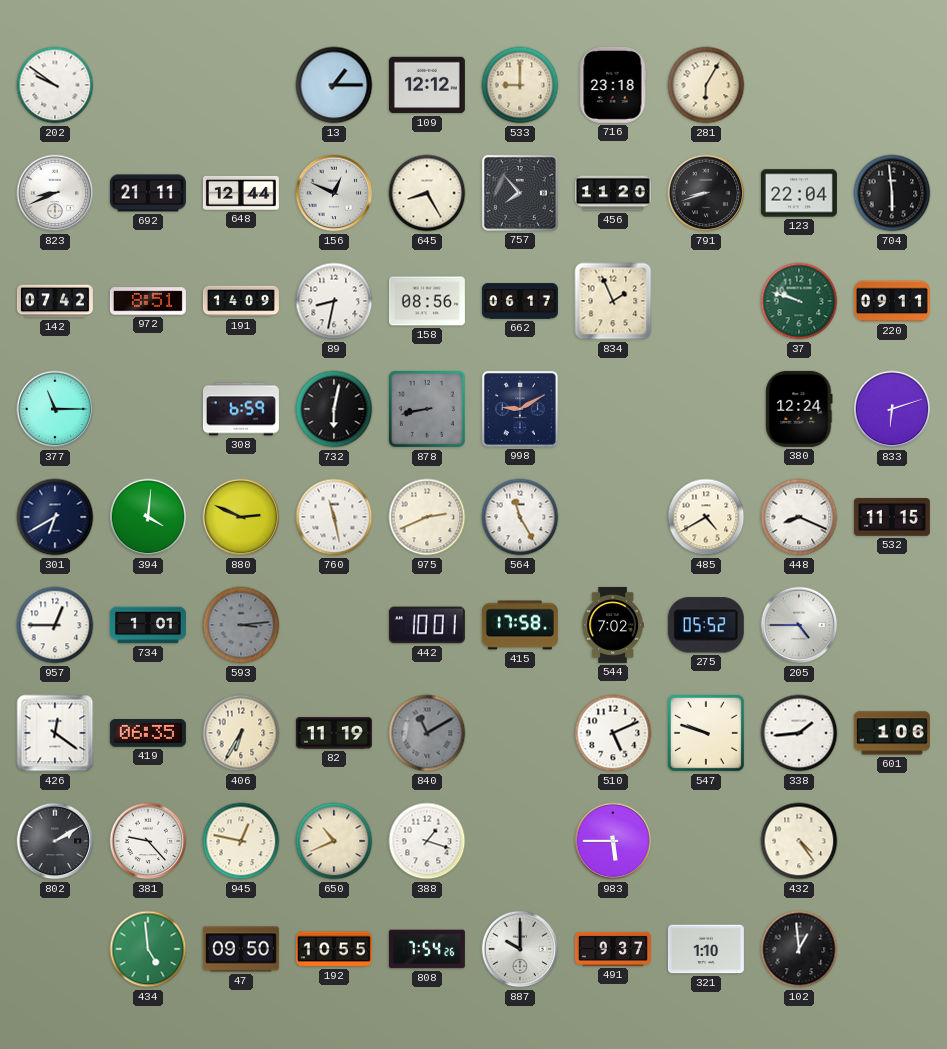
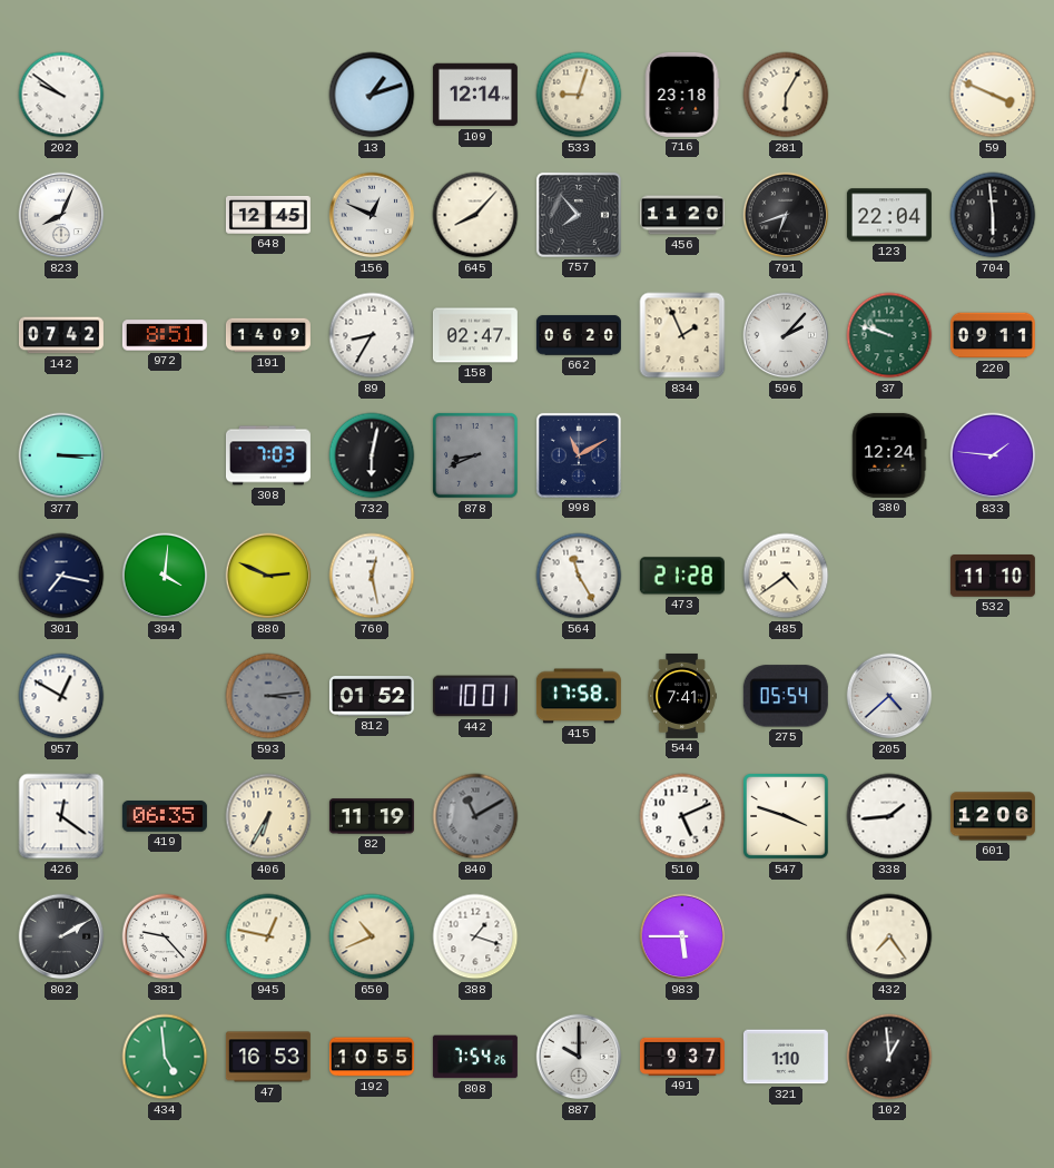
13: 1:15 -> 1:12
109: 12:12 -> 12:14
533: 9:00 -> 9:03
59: none -> 3:49
823: 8:41 -> 8:04
692: 21:11 -> none
648: 12:44 -> 12:45
645: 8:25 -> 8:07
791: 8:42 -> 6:42
89: 8:32 -> 8:35
158: 08:56 -> 02:47
662: 06:17 -> 06:20
596: none -> 2:07
377: 11:15 -> 3:15
308: 6:59 -> 7:03
878: 8:43 -> 8:41
998: 9:10 -> 11:10
833: 6:12 -> 1:46
301: 6:40 -> 7:17
760: 11:28 -> 12:28
975: 2:41 -> none
473: none -> 21:28
485: 4:40 -> 4:39
448: 8:19 -> none
532: 11:15 -> 11:10
957: 12:45 -> 12:50
734: 1:01 -> none
812: none -> 01:52
544: 7:02 -> 7:41
275: 05:52 -> 05:54
205: 4:45 -> 4:38
547: 9:48 -> 3:48
601: 1:06 -> 12:06
432: 4:24 -> 7:24
47: 09:50 -> 16:53
